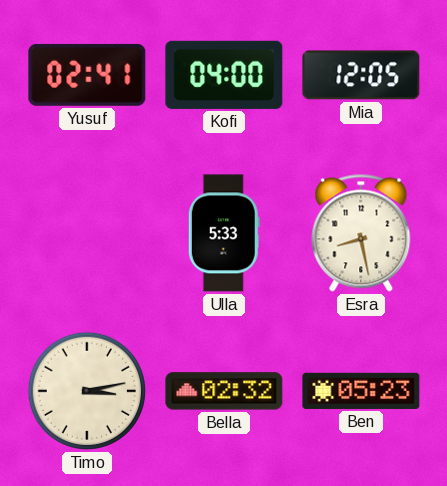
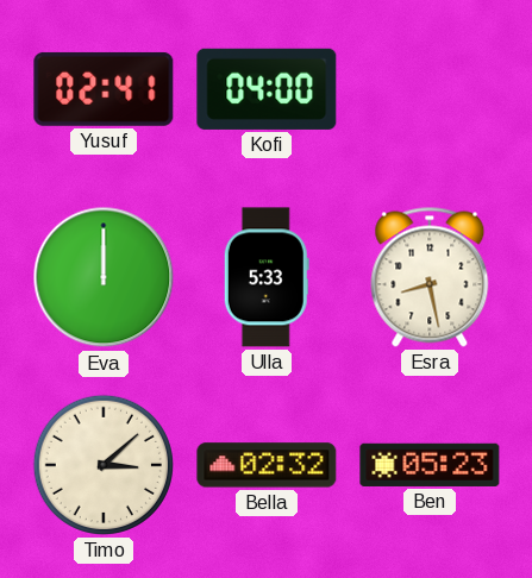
Mia: 12:05 -> none
Eva: none -> 12:00
Timo: 3:13 -> 3:08
